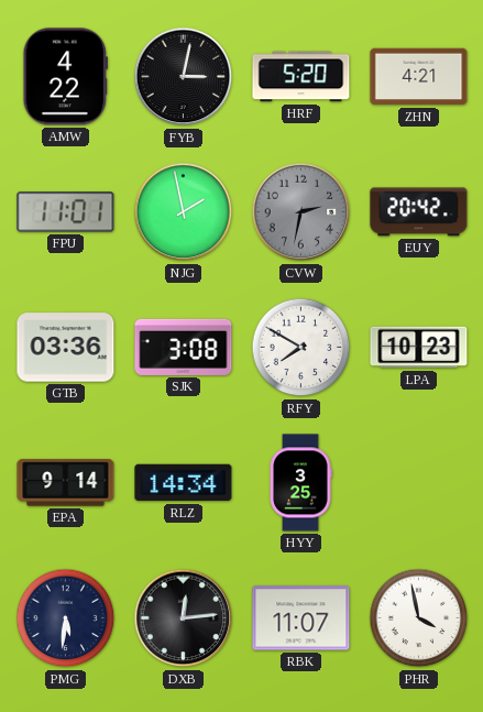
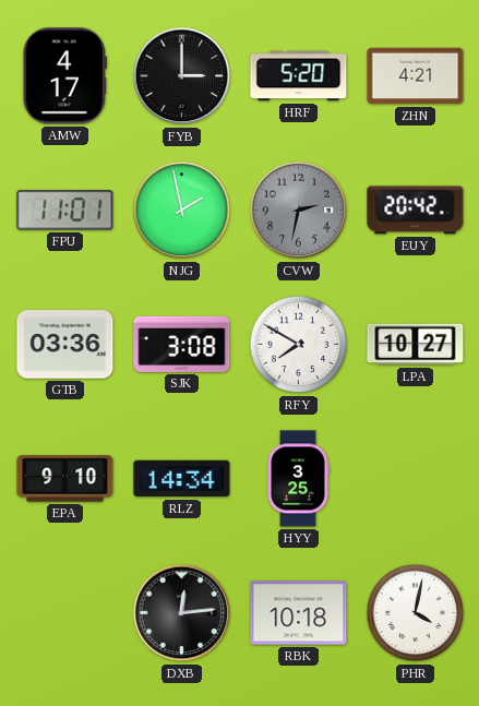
AMW: 4:22 -> 4:17
FYB: 3:02 -> 3:00
LPA: 10:23 -> 10:27
EPA: 9:14 -> 9:10
PMG: 5:31 -> none
RBK: 11:07 -> 10:18
PHR: 3:58 -> 4:02
